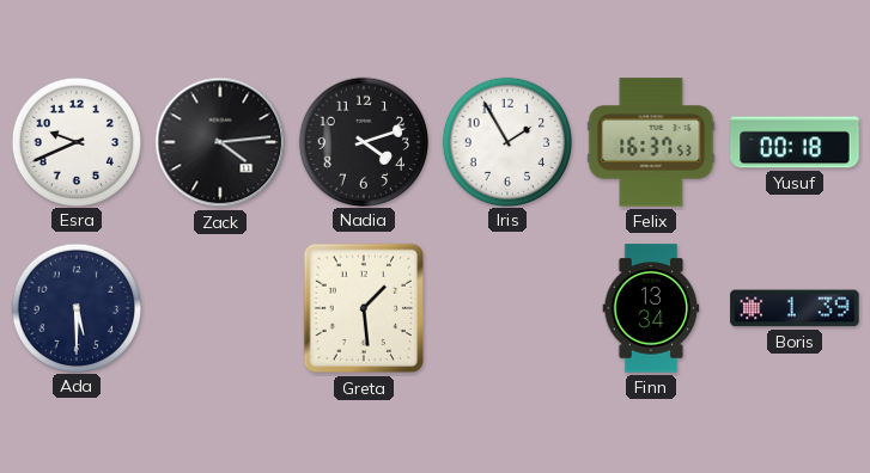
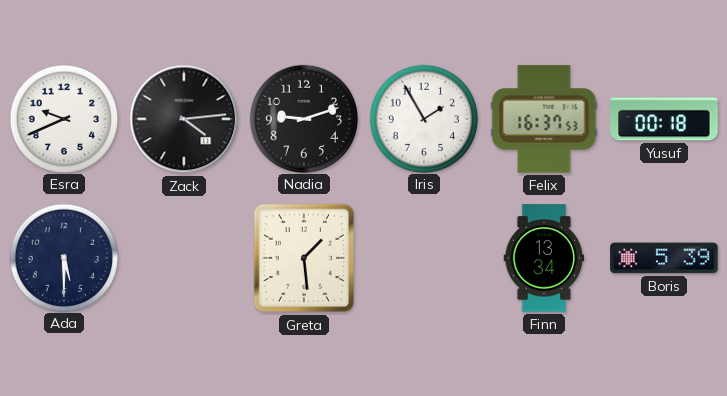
Nadia: 4:12 -> 9:12
Boris: 1:39 -> 5:39
